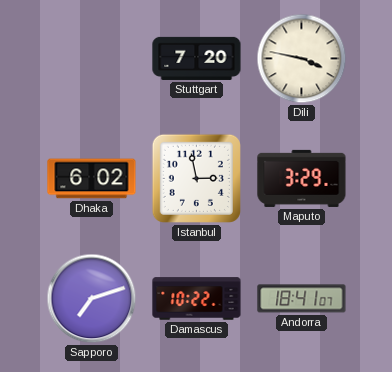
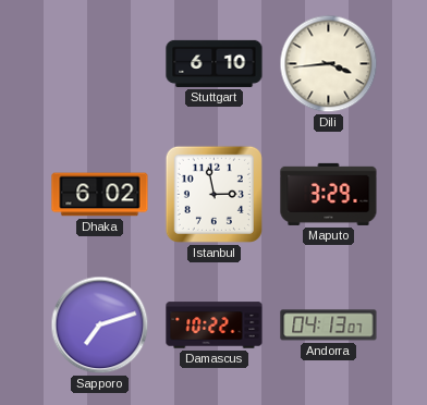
Stuttgart: 7:20 -> 6:10
Dili: 3:47 -> 3:44
Andorra: 18:41 -> 04:13
